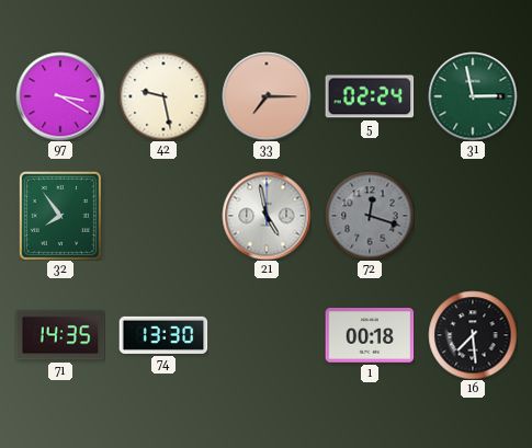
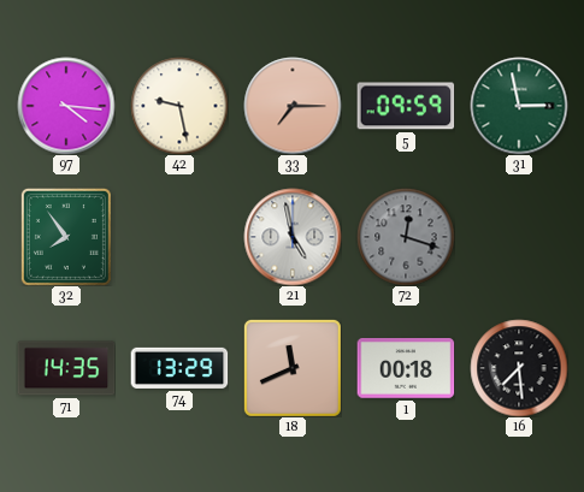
97: 3:20 -> 4:16
5: 02:24 -> 09:59
74: 13:30 -> 13:29
18: none -> 11:41
